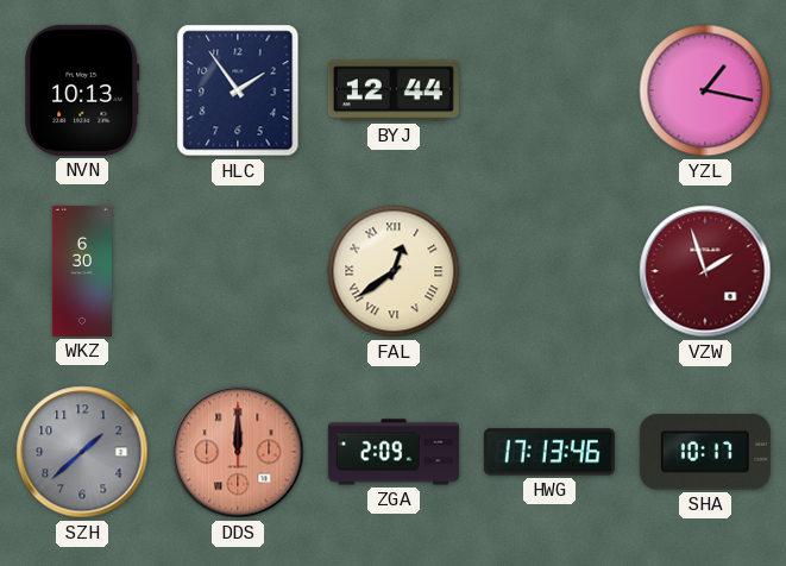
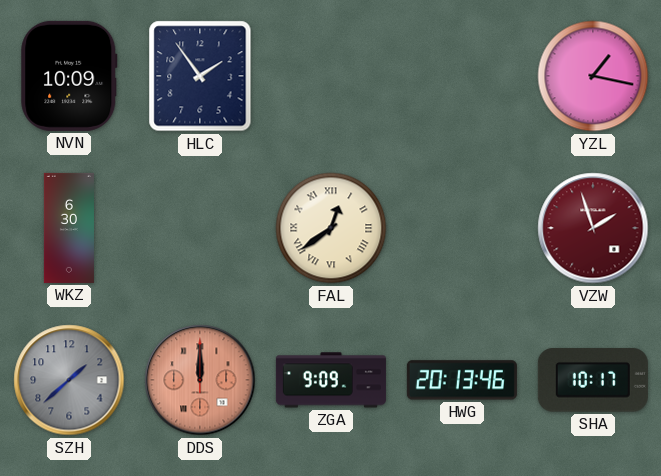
NVN: 10:13 -> 10:09
BYJ: 12:44 -> none
ZGA: 2:09 -> 9:09
HWG: 17:13 -> 20:13
